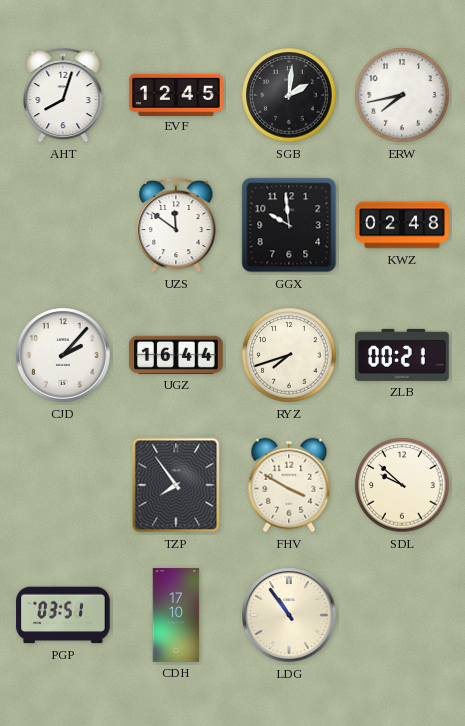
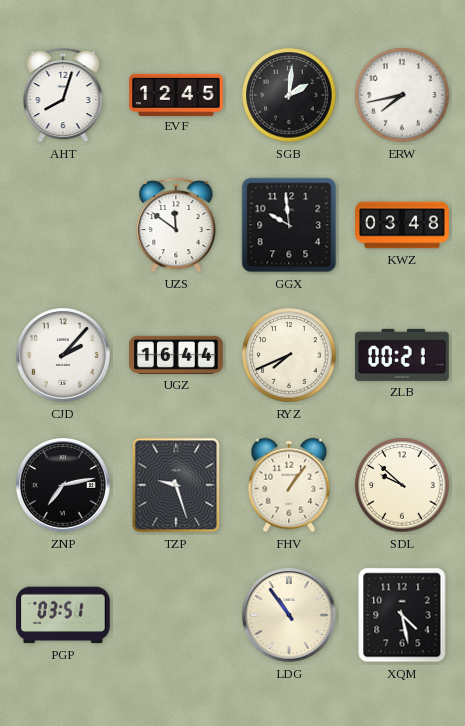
KWZ: 02:48 -> 03:48
RYZ: 7:42 -> 7:41
ZNP: none -> 7:13
TZP: 7:54 -> 9:27
FHV: 3:50 -> 1:06
CDH: 17:10 -> none
XQM: none -> 4:28
